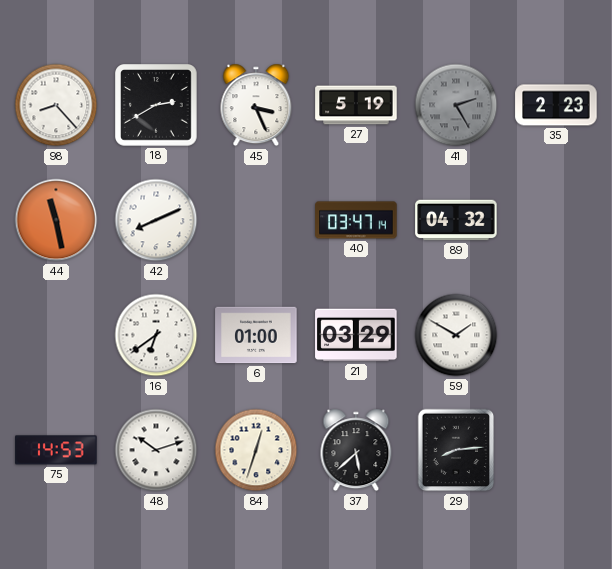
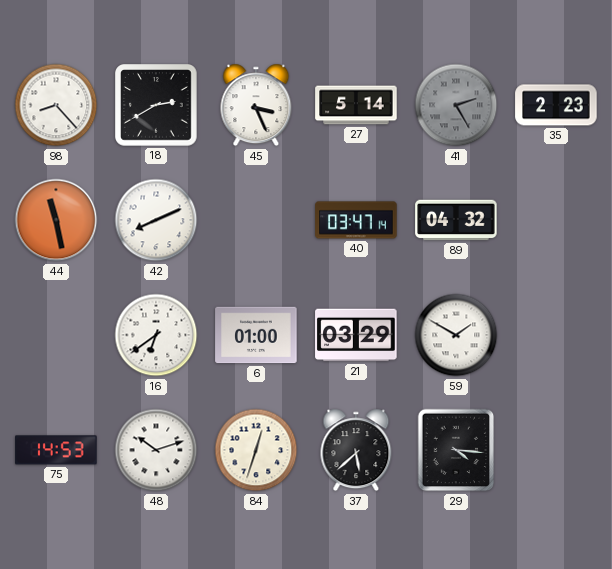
27: 5:19 -> 5:14
29: 8:14 -> 4:16
